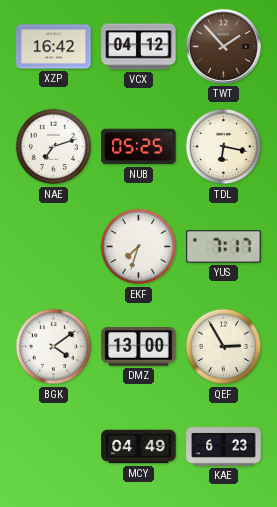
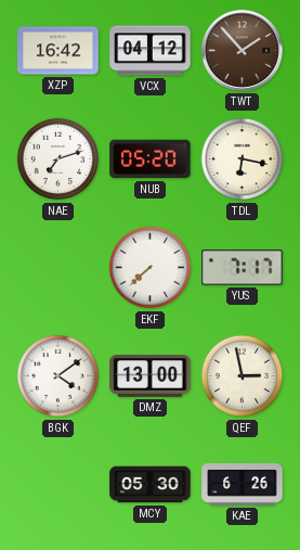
NUB: 05:25 -> 05:20
EKF: 7:33 -> 7:38
QEF: 2:55 -> 2:58
MCY: 04:49 -> 05:30
KAE: 6:23 -> 6:26
